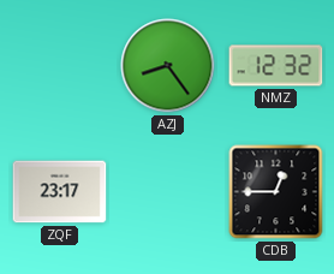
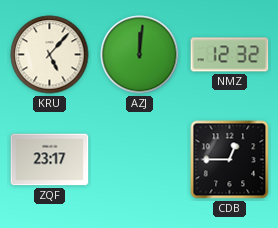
KRU: none -> 5:07
AZJ: 8:24 -> 12:01
